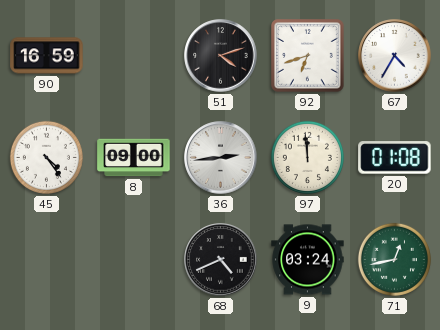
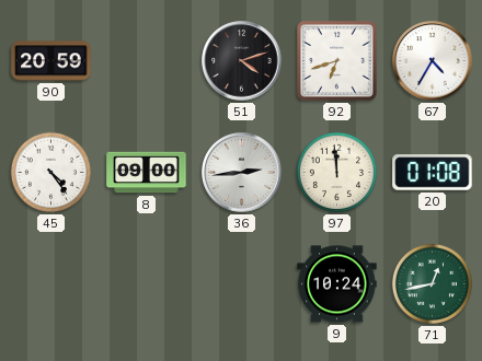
90: 16:59 -> 20:59
68: 4:41 -> none
9: 03:24 -> 10:24
